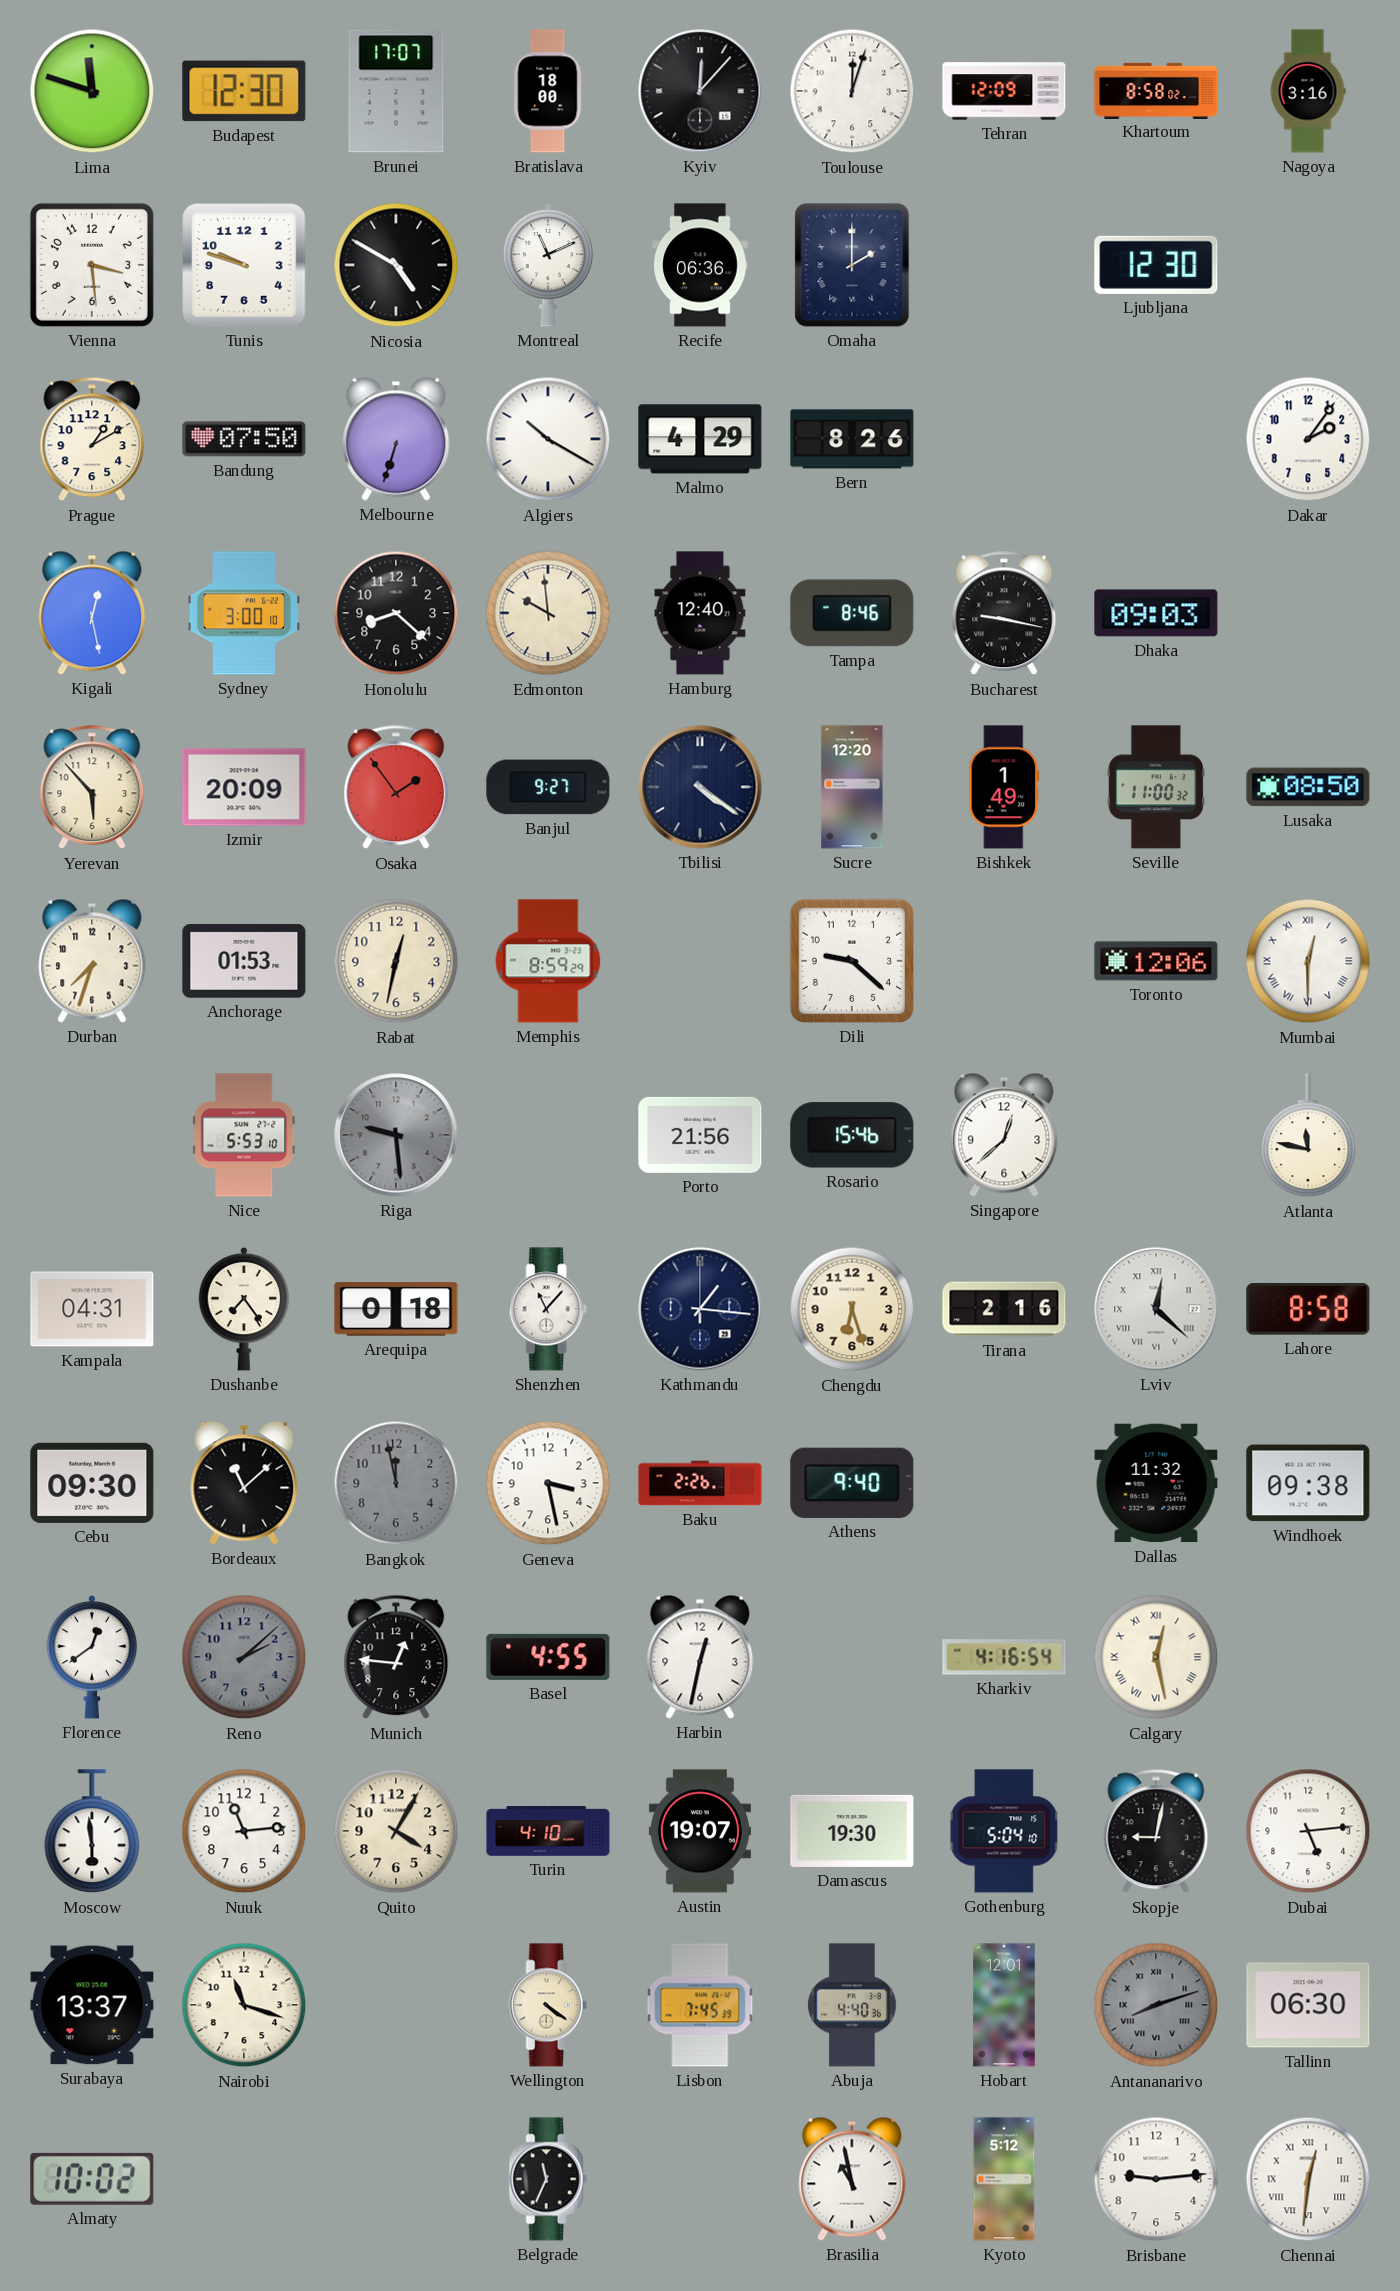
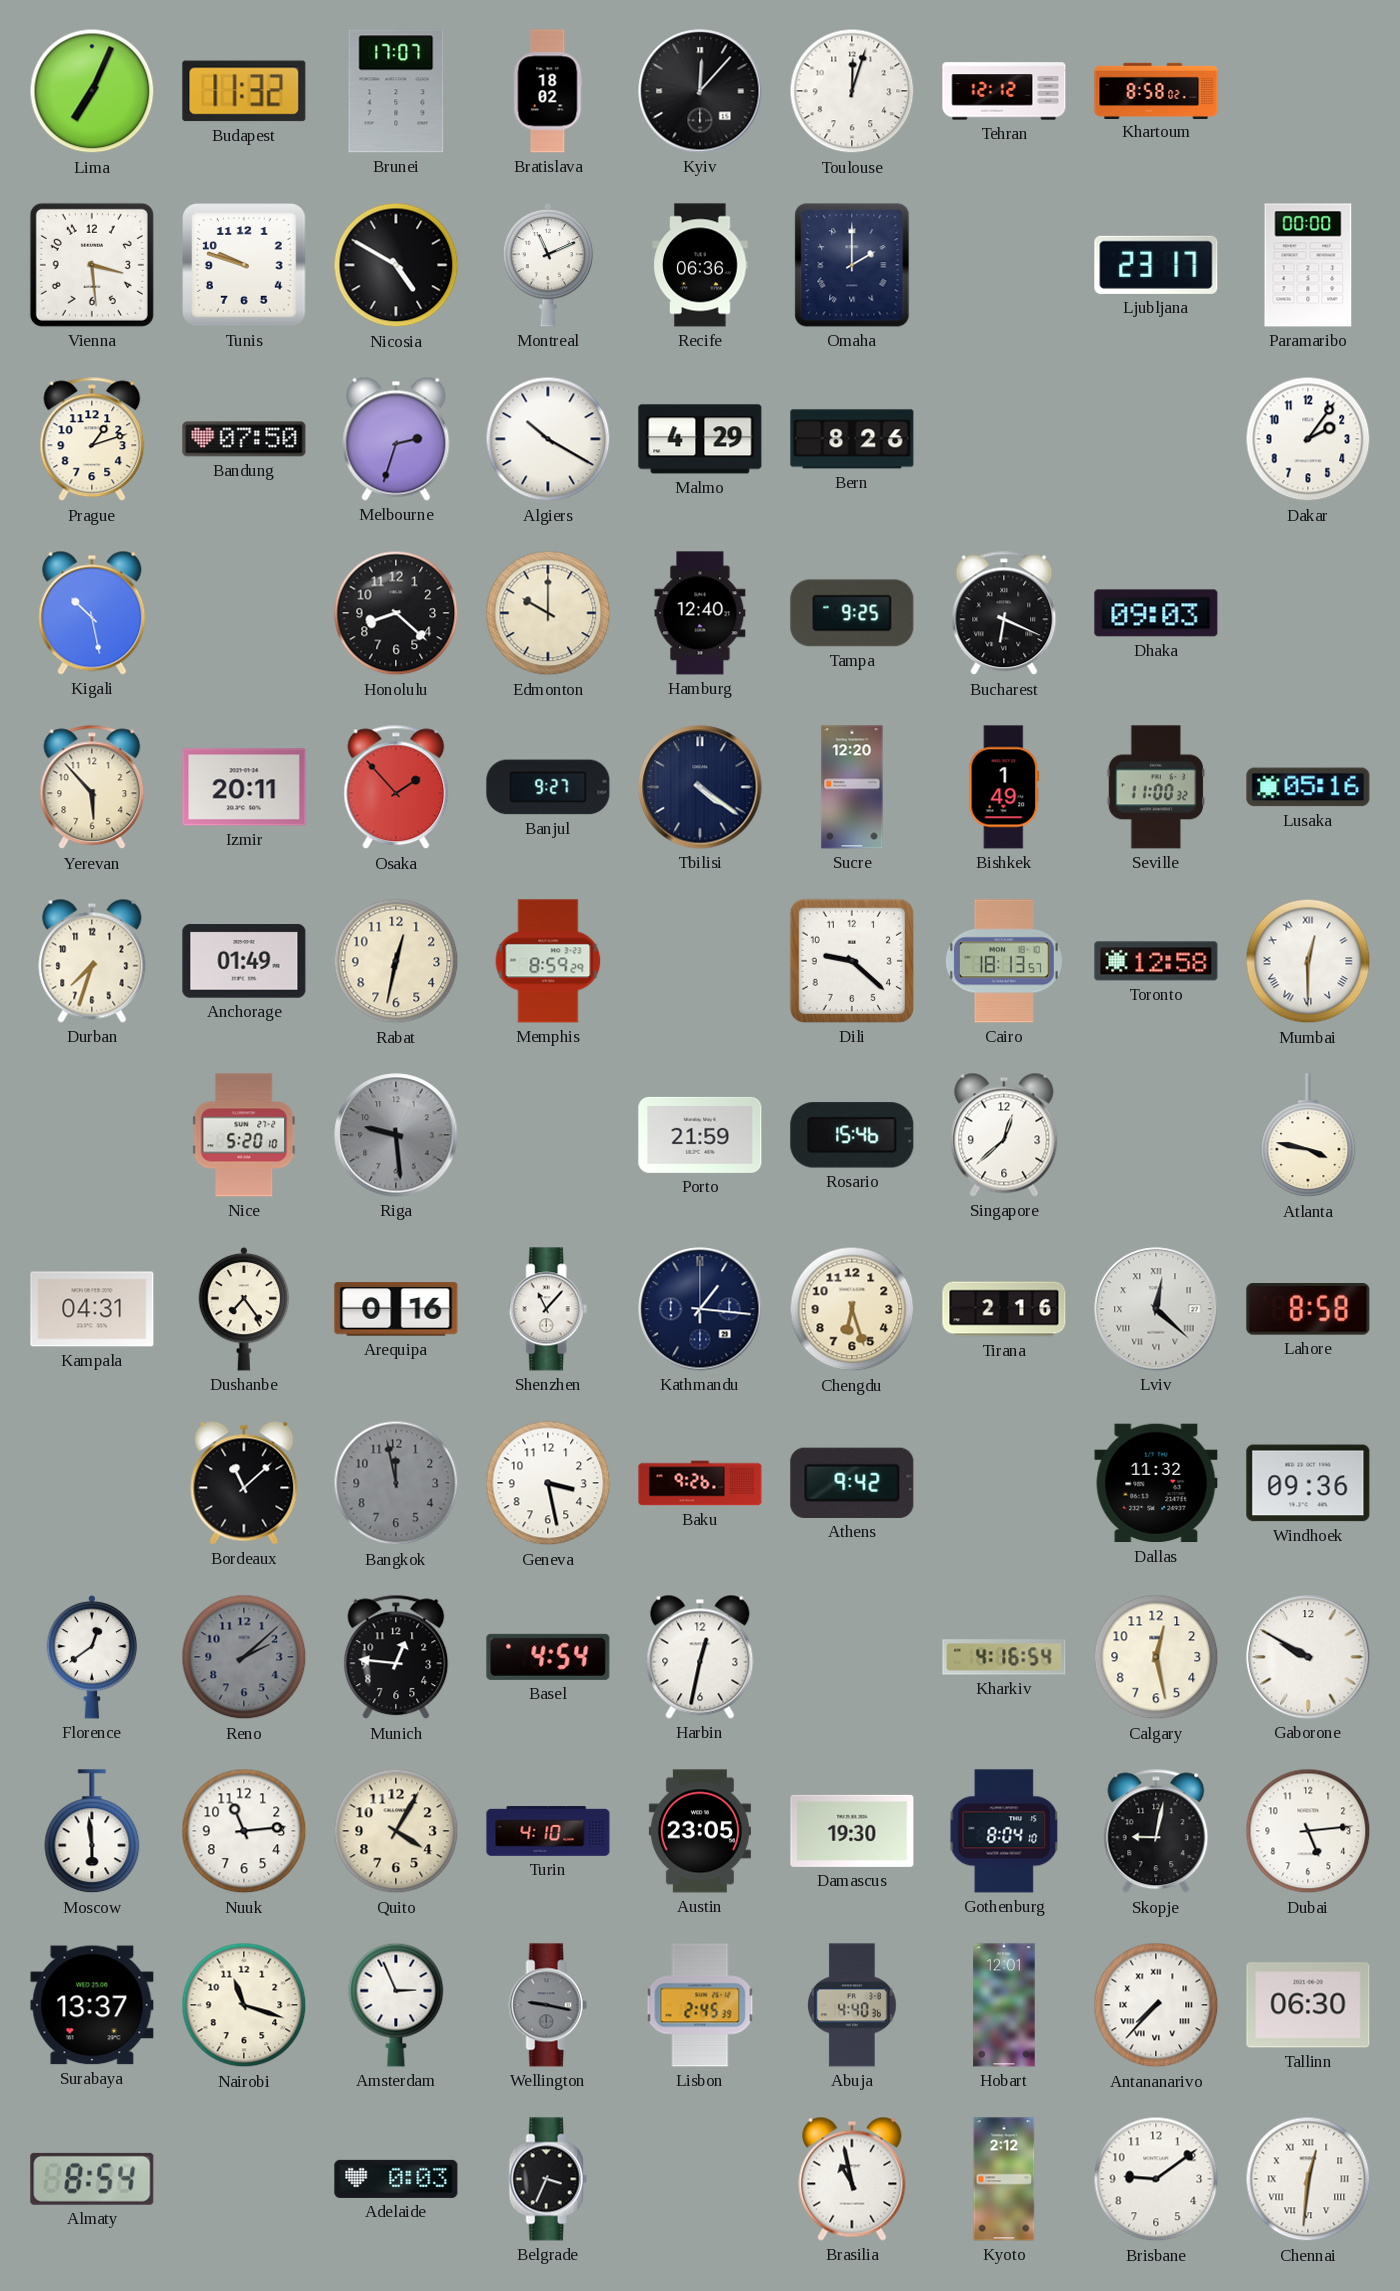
Lima: 11:48 -> 7:04
Budapest: 12:30 -> 11:32
Bratislava: 18:00 -> 18:02
Tehran: 12:09 -> 12:12
Nagoya: 3:16 -> none
Ljubljana: 12:30 -> 23:17
Paramaribo: none -> 00:00
Prague: 1:10 -> 1:12
Melbourne: 6:33 -> 2:33
Kigali: 12:28 -> 10:28
Sydney: 3:00 -> none
Edmonton: 9:59 -> 10:00
Tampa: 8:46 -> 9:25
Bucharest: 9:17 -> 6:19
Izmir: 20:09 -> 20:11
Osaka: 1:54 -> 1:53
Lusaka: 08:50 -> 05:16
Anchorage: 01:53 -> 01:49
Cairo: none -> 18:13
Toronto: 12:06 -> 12:58
Nice: 5:53 -> 5:20
Porto: 21:56 -> 21:59
Atlanta: 11:47 -> 3:47
Arequipa: 0:18 -> 0:16
Cebu: 09:30 -> none
Baku: 2:26 -> 9:26
Athens: 9:40 -> 9:42
Windhoek: 09:38 -> 09:36
Basel: 4:55 -> 4:54
Calgary numerals: Roman -> Arabic
Gaborone: none -> 9:50
Austin: 19:07 -> 23:05
Gothenburg: 5:04 -> 8:04
Amsterdam: none -> 2:56
Wellington: 4:21 -> 9:17
Wellington dial: cream -> grey
Lisbon: 7:45 -> 2:45
Antananarivo: 8:12 -> 7:37
Antananarivo dial: grey -> white
Almaty: 10:02 -> 8:54
Adelaide: none -> 0:03
Belgrade: 11:34 -> 3:34
Kyoto: 5:12 -> 2:12
Brisbane: 9:14 -> 9:09
